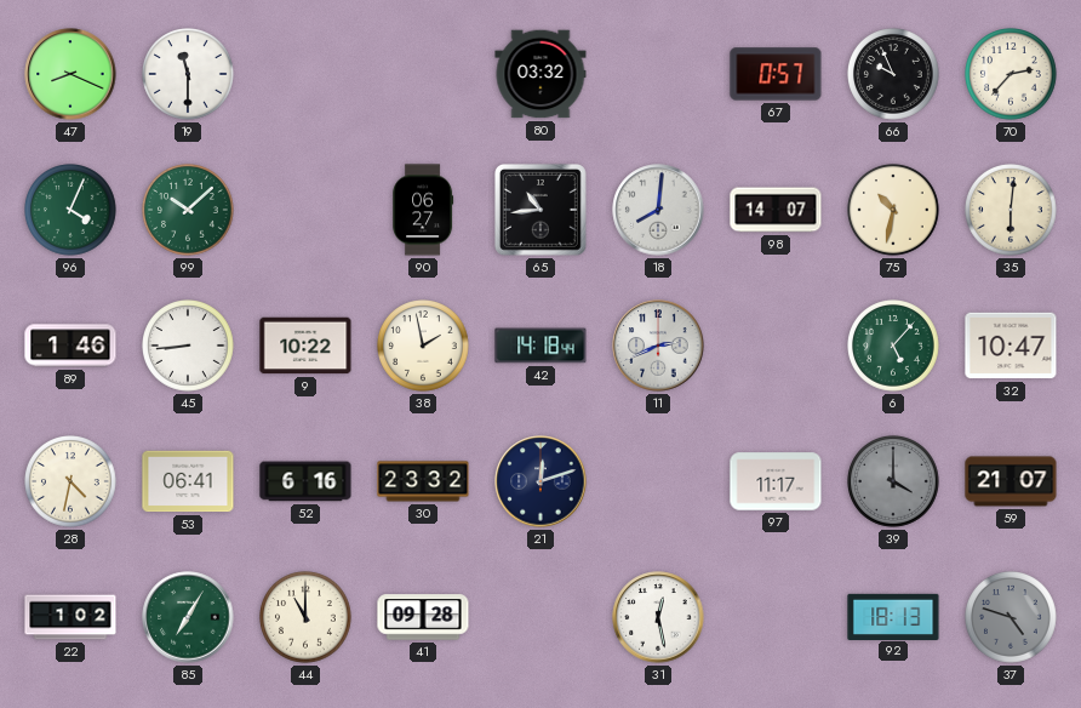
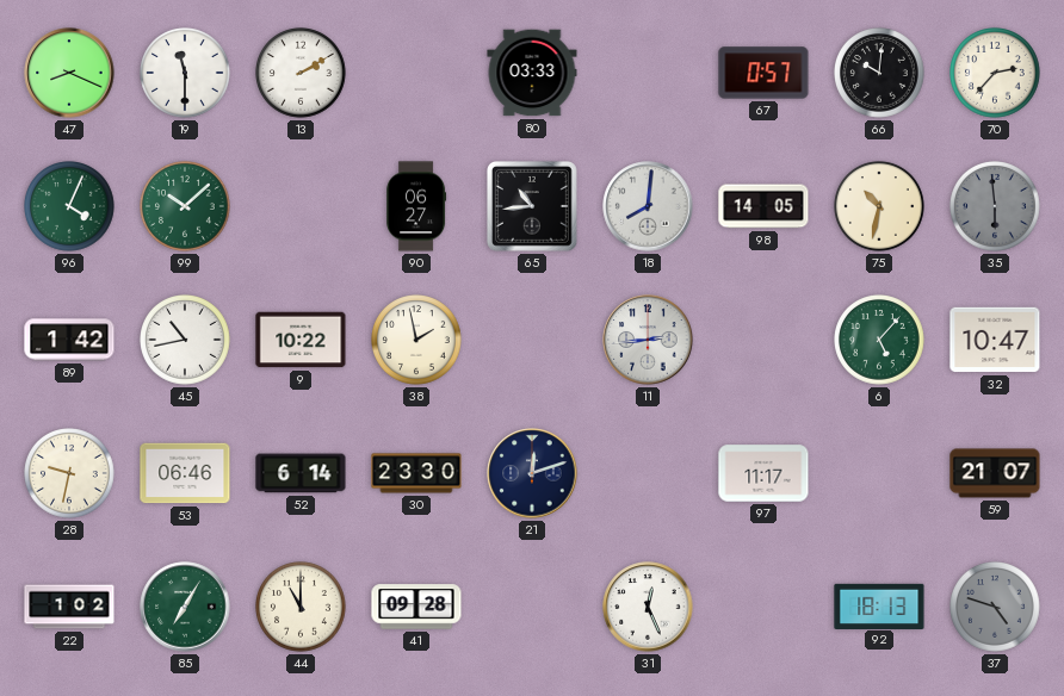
13: none -> 2:10
80: 03:32 -> 03:33
66: 9:56 -> 10:01
98: 14:07 -> 14:05
35: 6:01 -> 5:59
35 dial: cream -> grey
89: 1:46 -> 1:42
45: 8:44 -> 10:43
42: 14:18 -> none
11: 2:41 -> 2:44
28: 4:32 -> 9:32
53: 06:41 -> 06:46
52: 6:16 -> 6:14
30: 23:32 -> 23:30
39: 4:00 -> none
31: 12:28 -> 12:26
